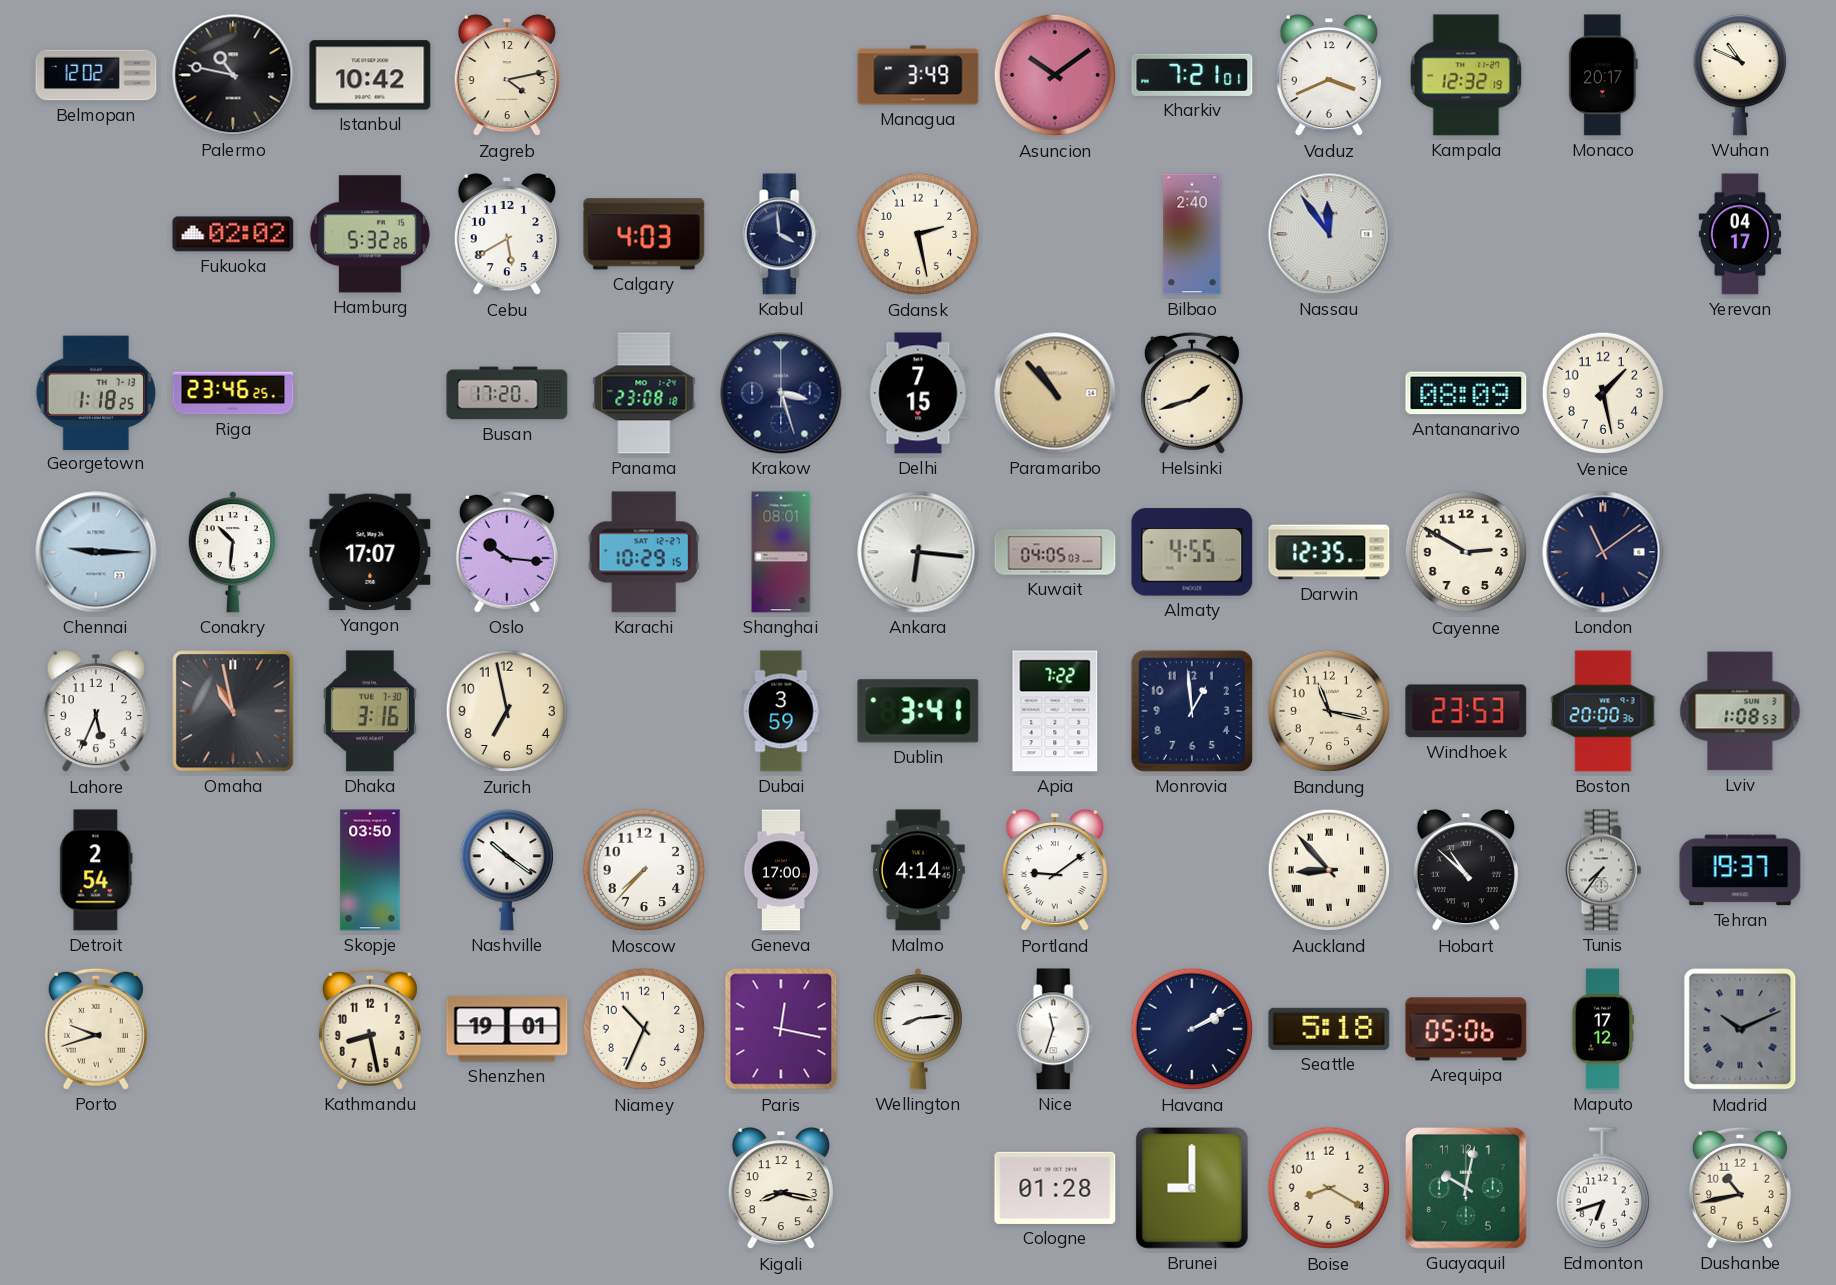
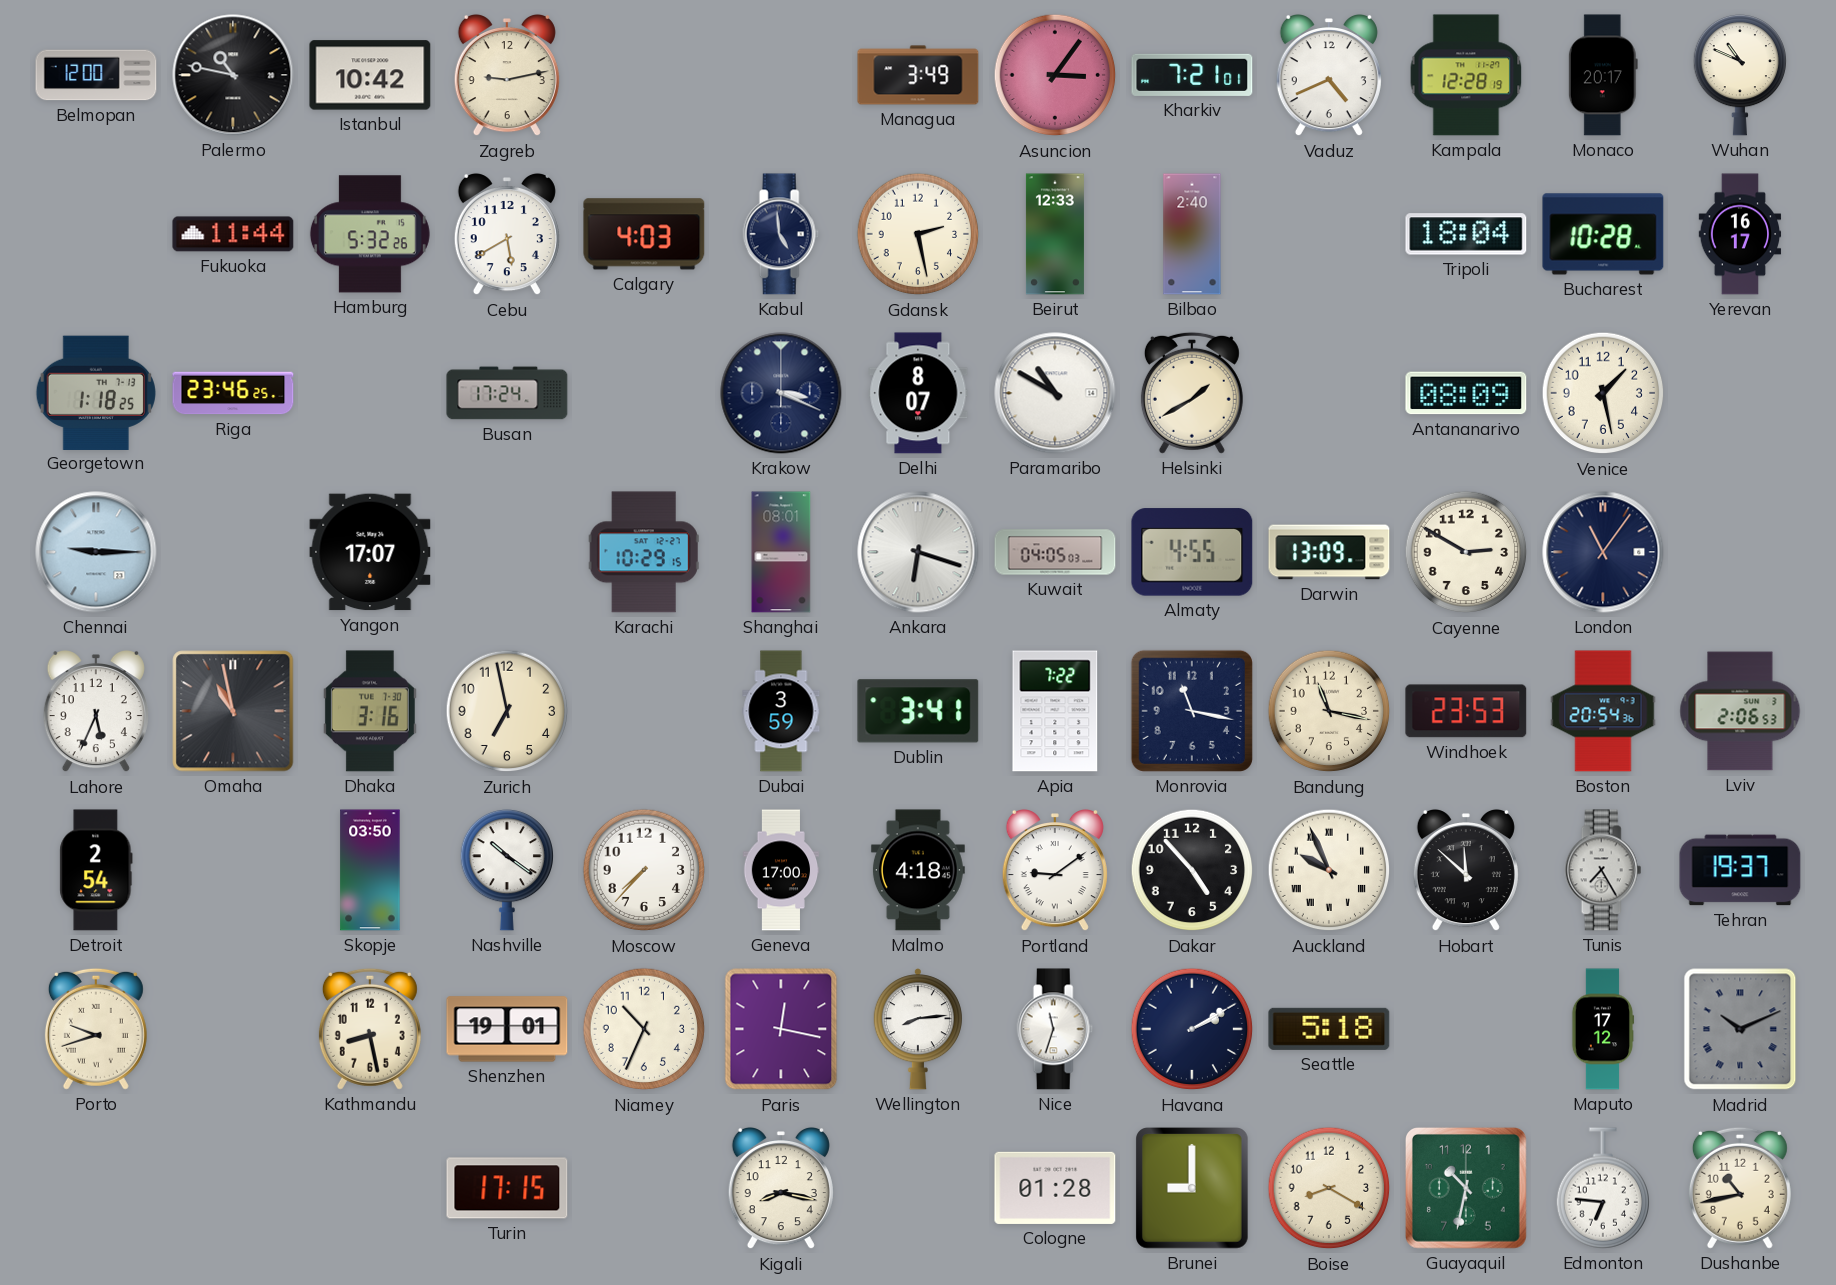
Belmopan: 12:02 -> 12:00
Zagreb: 4:13 -> 9:13
Asuncion: 10:09 -> 3:06
Vaduz: 3:41 -> 4:41
Kampala: 12:32 -> 12:28
Fukuoka: 02:02 -> 11:44
Kabul: 3:59 -> 4:59
Beirut: none -> 12:33
Nassau: 11:54 -> none
Tripoli: none -> 18:04
Bucharest: none -> 10:28
Yerevan: 04:17 -> 16:17
Busan: 17:20 -> 17:24
Panama: 23:08 -> none
Krakow: 3:27 -> 3:19
Delhi: 7:15 -> 8:07
Paramaribo: 10:53 -> 10:50
Paramaribo dial: champagne -> white
Helsinki: 1:42 -> 1:40
Conakry: 10:31 -> none
Oslo: 10:16 -> none
Ankara: 6:16 -> 6:18
Darwin: 12:35 -> 13:09
London: 11:09 -> 11:06
Monrovia: 12:59 -> 11:17
Boston: 20:00 -> 20:54
Lviv: 1:08 -> 2:06
Malmo: 4:14 -> 4:18
Dakar: none -> 4:53
Auckland: 8:53 -> 9:56
Hobart: 10:52 -> 11:52
Tunis: 7:36 -> 7:25
Arequipa: 05:06 -> none
Turin: none -> 17:15
Guayaquil: 10:02 -> 10:32
Edmonton: 6:42 -> 6:46
